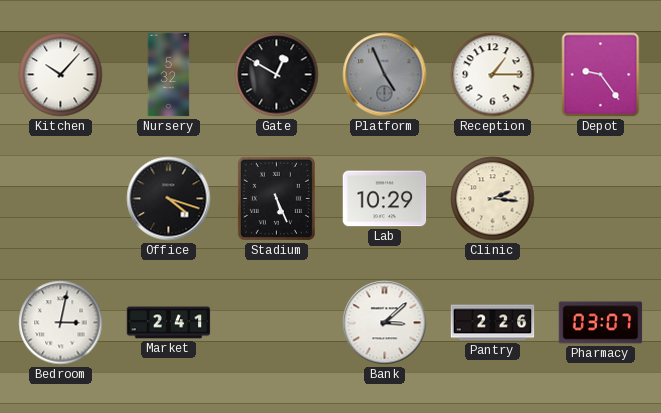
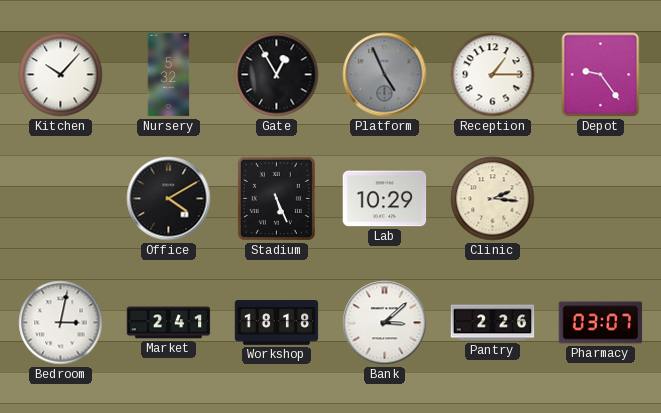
Gate: 12:50 -> 12:55
Office: 4:18 -> 4:10
Workshop: none -> 18:18
